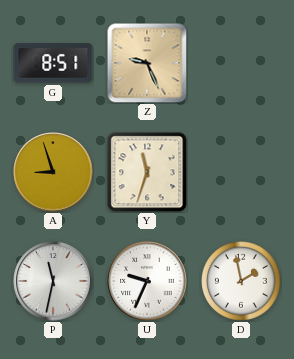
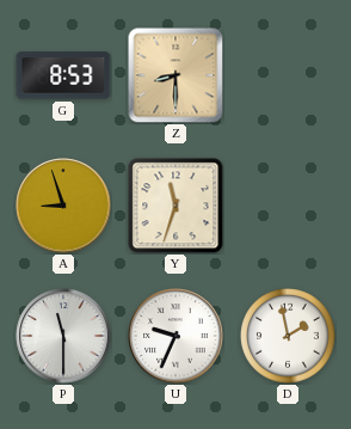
G: 8:51 -> 8:53
Z: 9:26 -> 8:30
P: 11:32 -> 11:30
